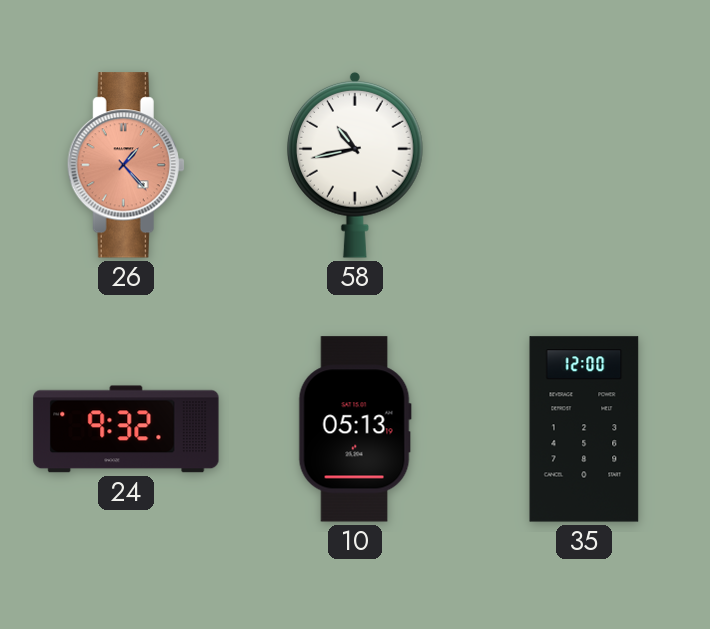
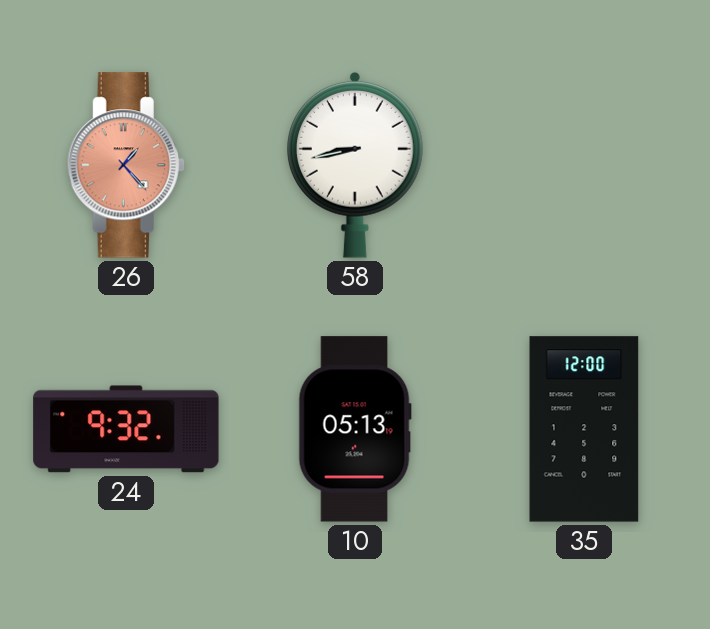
58: 10:43 -> 8:43
